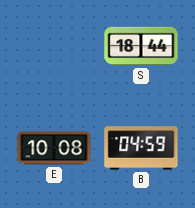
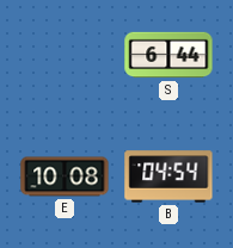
S: 18:44 -> 6:44
B: 04:59 -> 04:54
